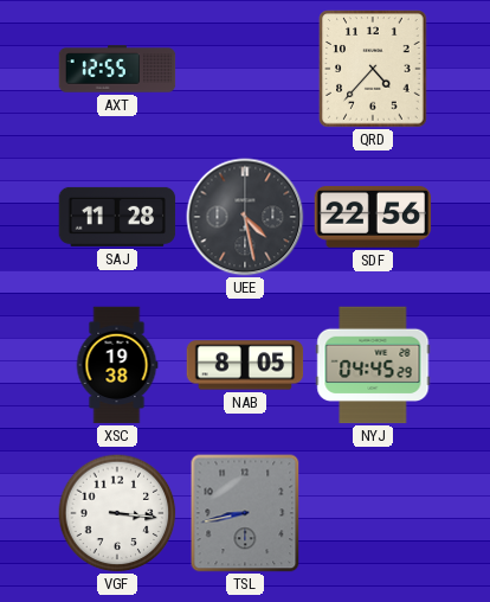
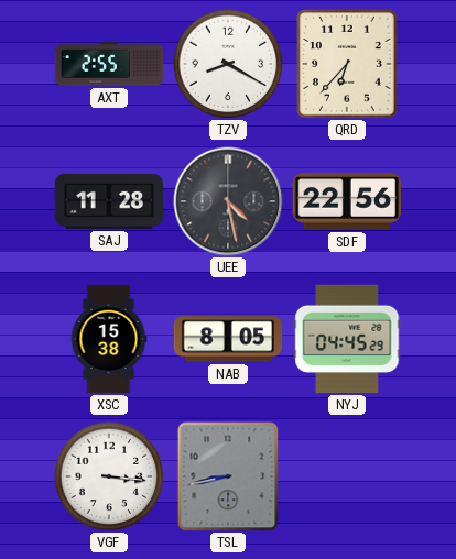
AXT: 12:55 -> 2:55
TZV: none -> 8:20
QRD: 4:37 -> 6:37
XSC: 19:38 -> 15:38
